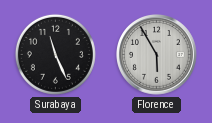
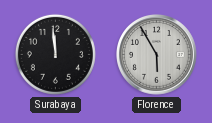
Surabaya: 11:26 -> 11:59
